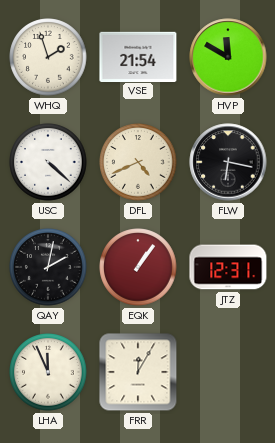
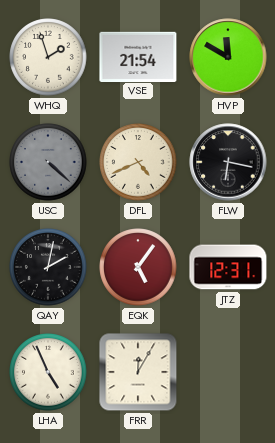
USC dial: white -> grey
EQK: 1:06 -> 5:06
LHA: 11:56 -> 4:56
